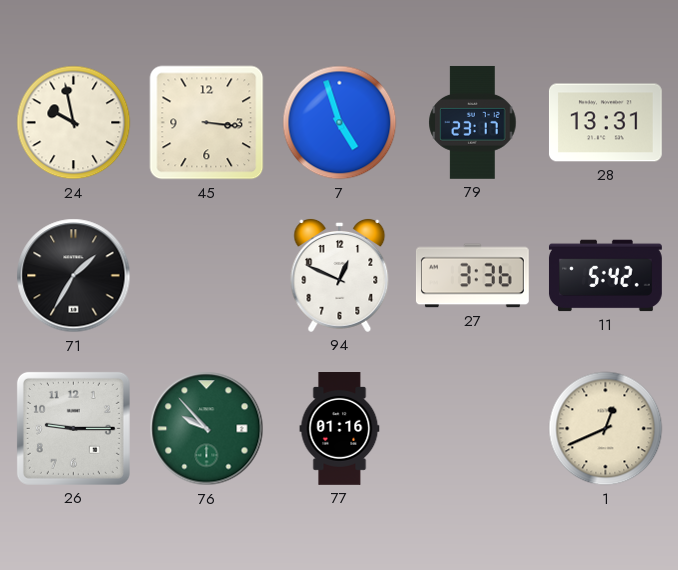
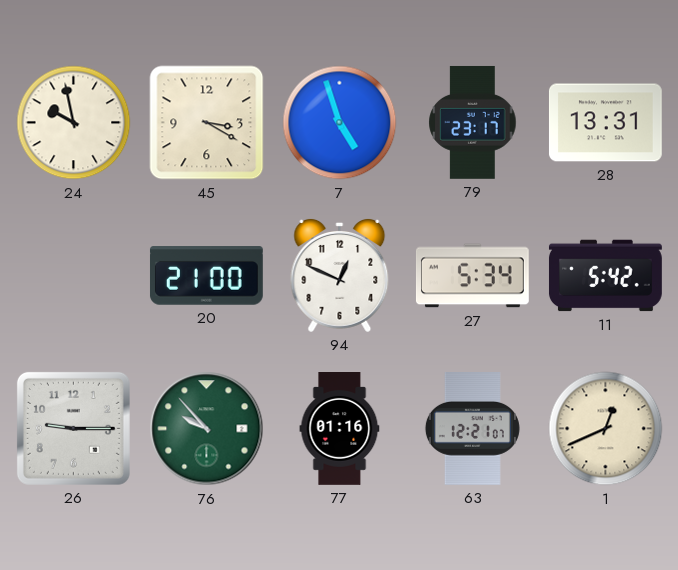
45: 3:16 -> 3:20
71: 1:35 -> none
20: none -> 21:00
27: 3:36 -> 5:34
63: none -> 12:21
